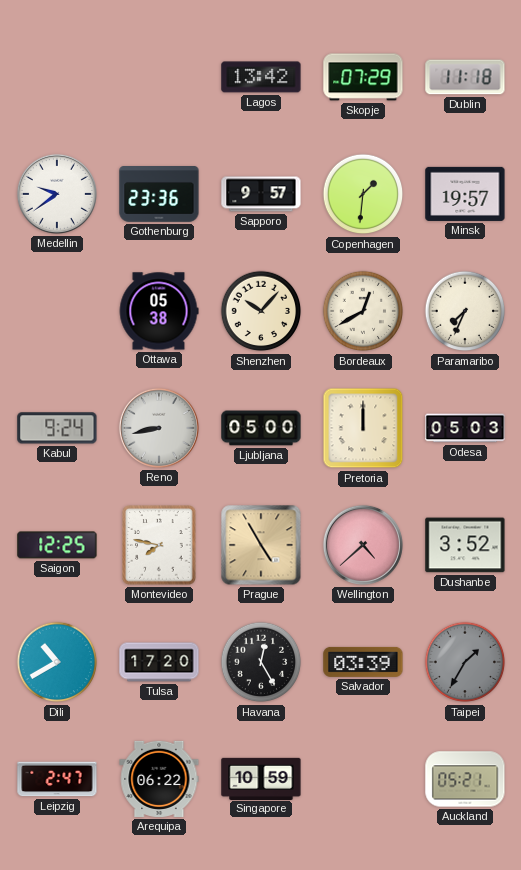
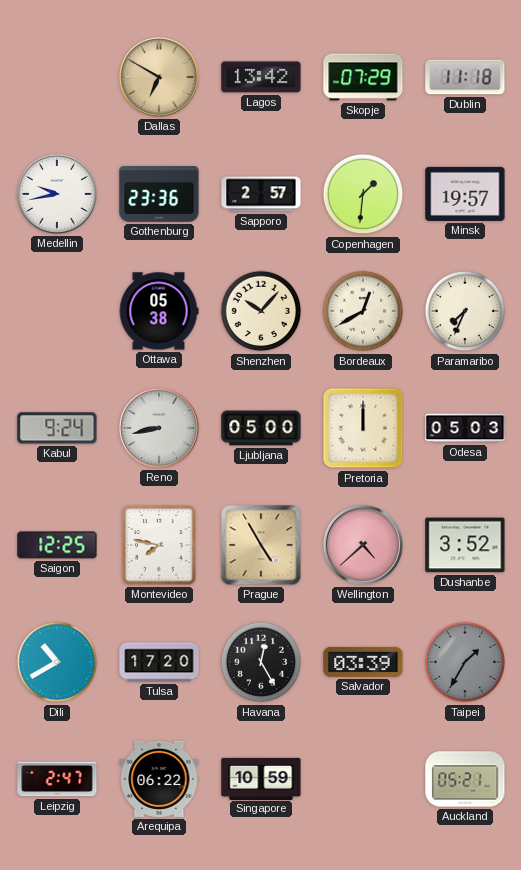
Dallas: none -> 6:50
Medellin: 9:39 -> 9:43
Sapporo: 9:57 -> 2:57
